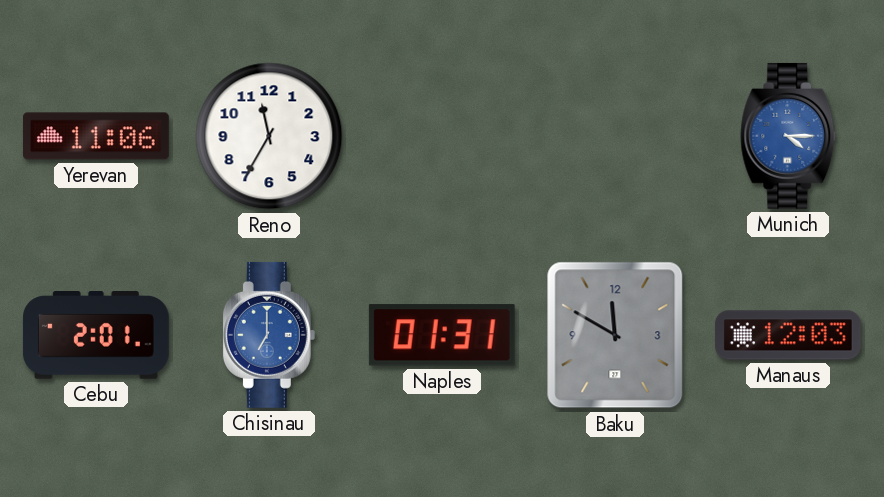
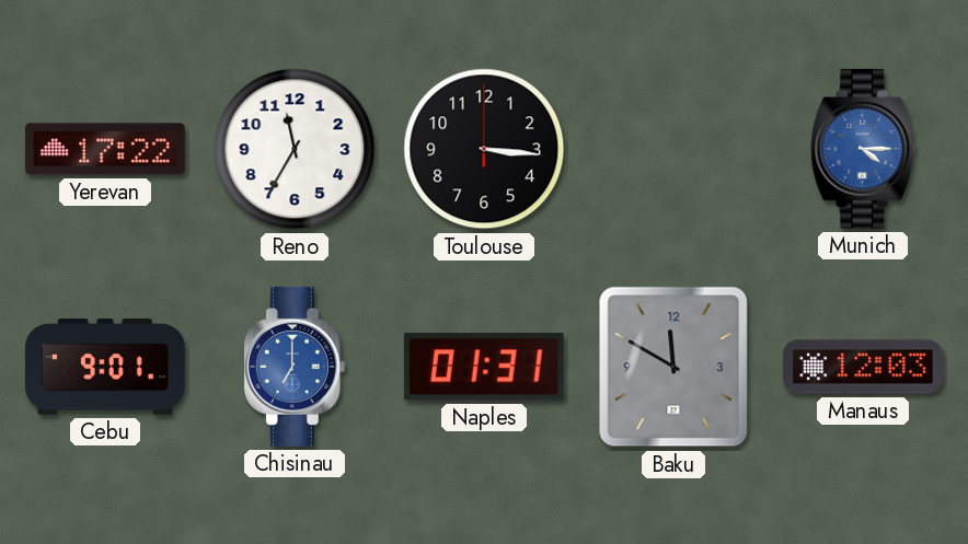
Yerevan: 11:06 -> 17:22
Toulouse: none -> 3:16
Cebu: 2:01 -> 9:01
